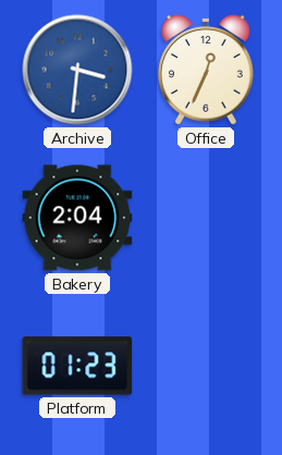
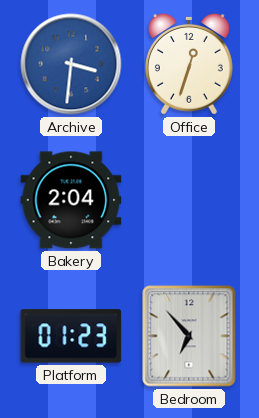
Office: 12:34 -> 12:33
Bedroom: none -> 6:53
